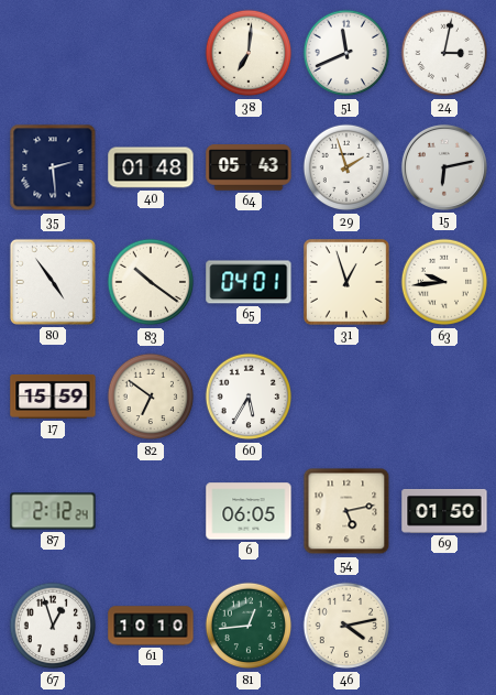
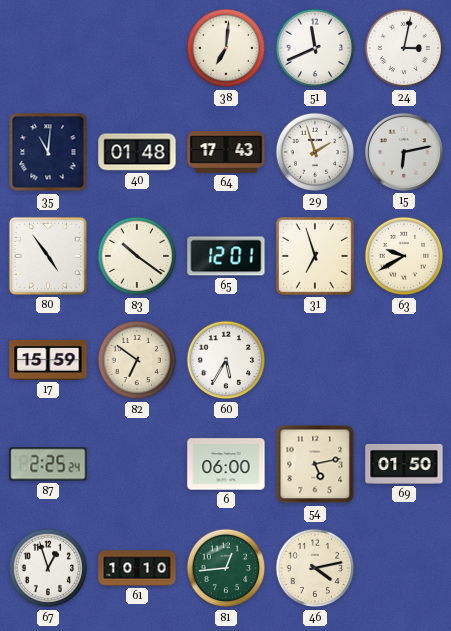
35: 2:29 -> 11:01
64: 05:43 -> 17:43
65: 04:01 -> 12:01
31: 12:57 -> 6:57
63: 9:44 -> 9:40
87: 2:12 -> 2:25
6: 06:05 -> 06:00
